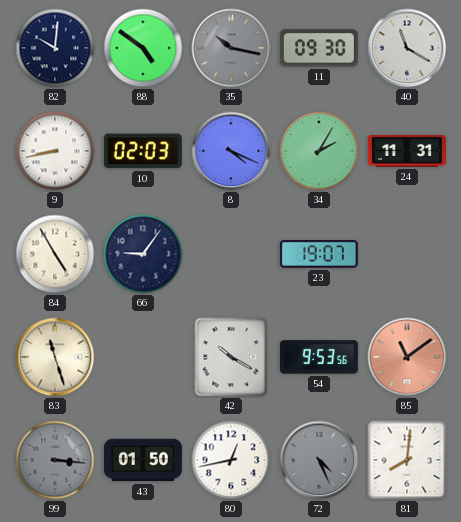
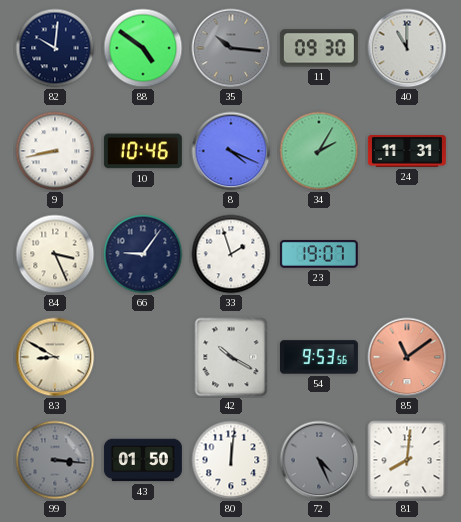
35: 10:17 -> 10:16
40: 11:20 -> 11:00
10: 02:03 -> 10:46
84: 4:55 -> 3:26
33: none -> 1:57
83: 11:27 -> 8:50
80: 12:43 -> 12:01
